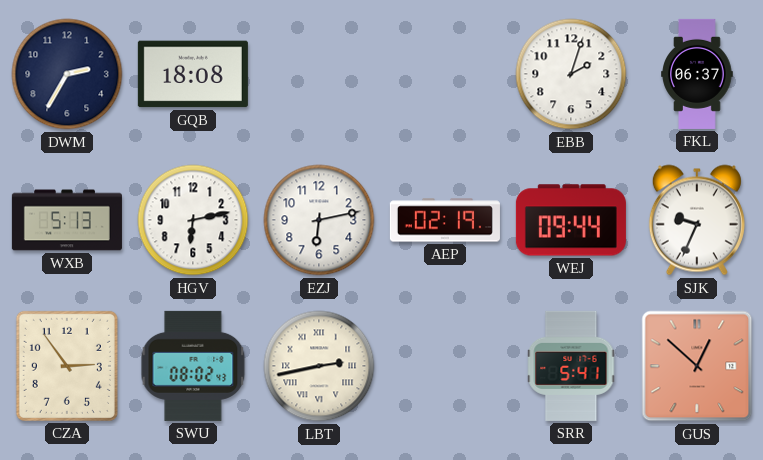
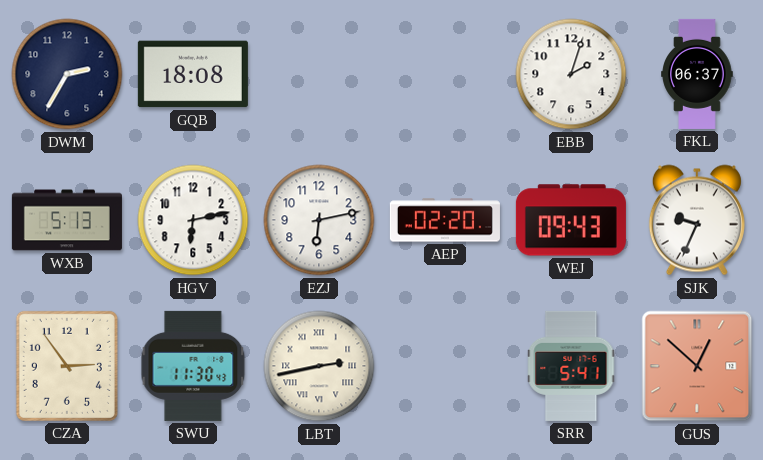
AEP: 02:19 -> 02:20
WEJ: 09:44 -> 09:43
SWU: 08:02 -> 11:30
